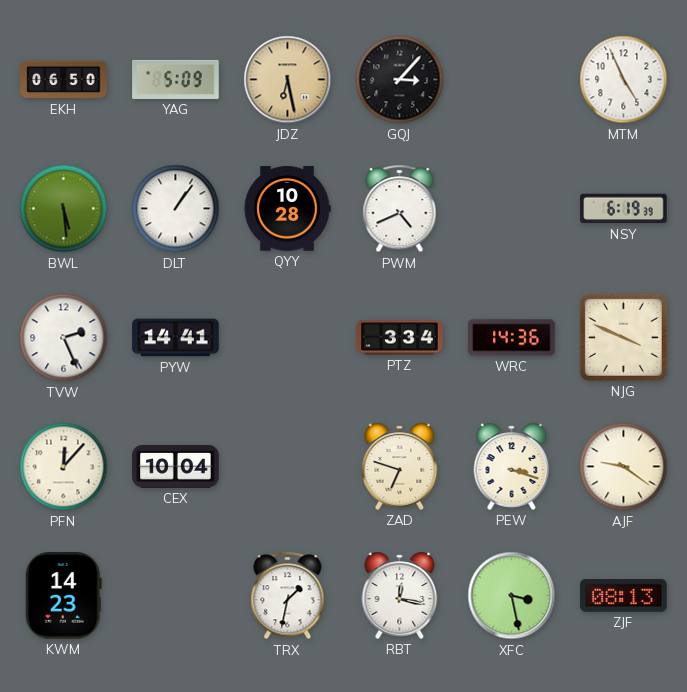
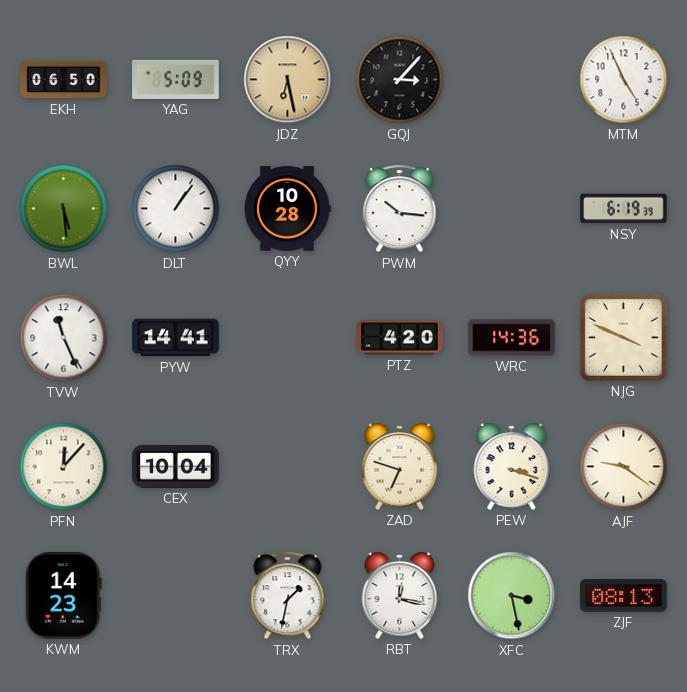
PWM: 4:41 -> 10:16
TVW: 2:26 -> 11:26
PTZ: 3:34 -> 4:20
